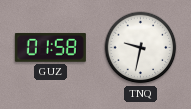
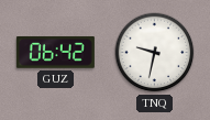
GUZ: 01:58 -> 06:42
